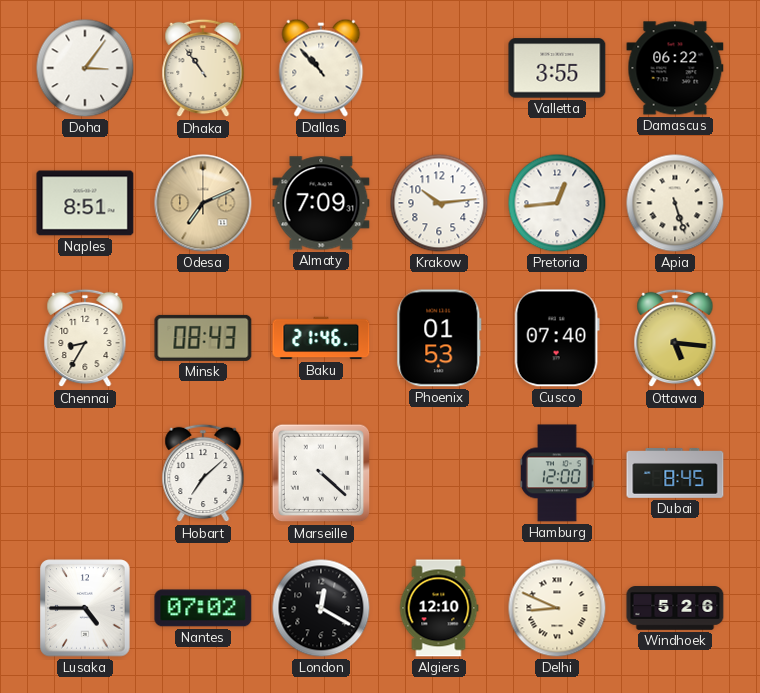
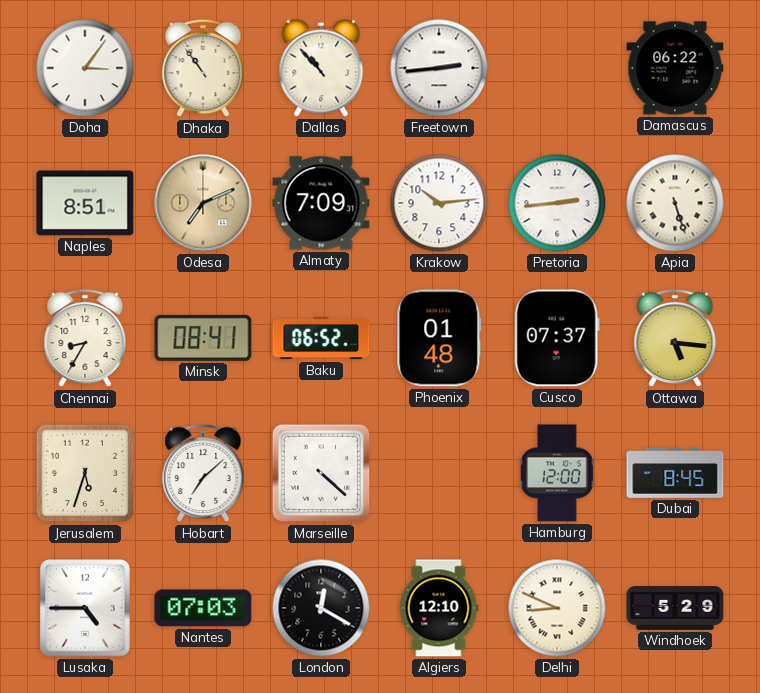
Freetown: none -> 2:44
Valletta: 3:55 -> none
Pretoria: 12:44 -> 2:44
Minsk: 08:43 -> 08:41
Baku: 21:46 -> 06:52
Phoenix: 01:53 -> 01:48
Cusco: 07:40 -> 07:37
Jerusalem: none -> 5:33
Nantes: 07:02 -> 07:03
Windhoek: 5:26 -> 5:29
